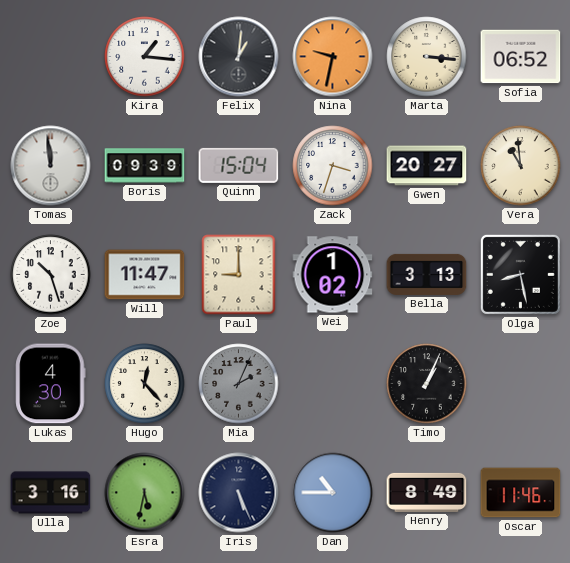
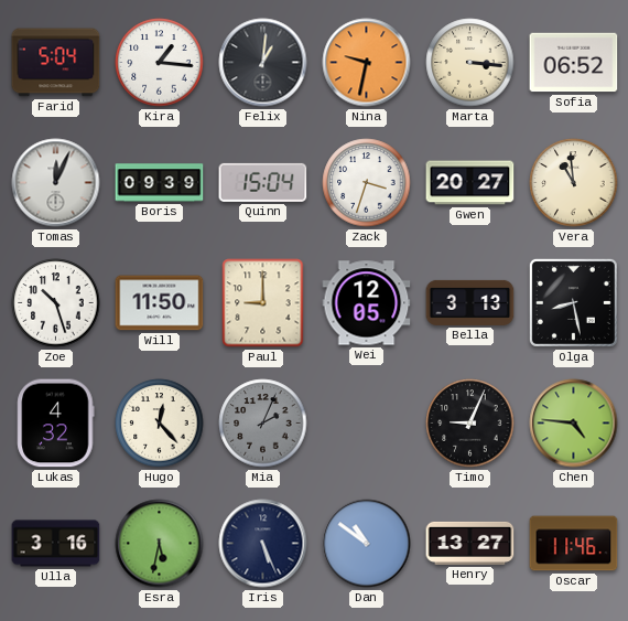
Farid: none -> 5:04
Tomas: 11:59 -> 12:04
Will: 11:47 -> 11:50
Wei: 1:02 -> 12:05
Lukas: 4:30 -> 4:32
Timo: 1:04 -> 9:04
Chen: none -> 4:46
Dan: 10:45 -> 10:51
Henry: 8:49 -> 13:27
